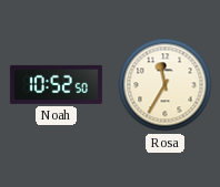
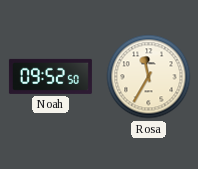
Noah: 10:52 -> 09:52
